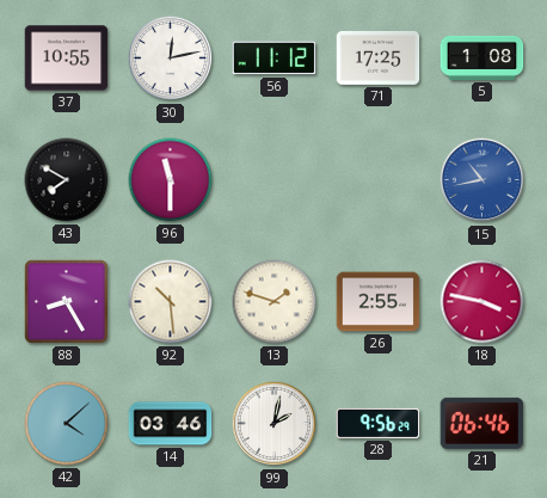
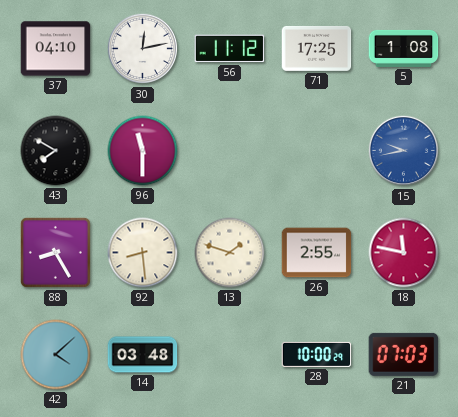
37: 10:55 -> 04:10
15: 10:43 -> 9:43
92: 10:29 -> 8:29
18: 3:47 -> 11:47
14: 03:46 -> 03:48
99: 2:02 -> none
28: 9:56 -> 10:00
21: 06:46 -> 07:03
